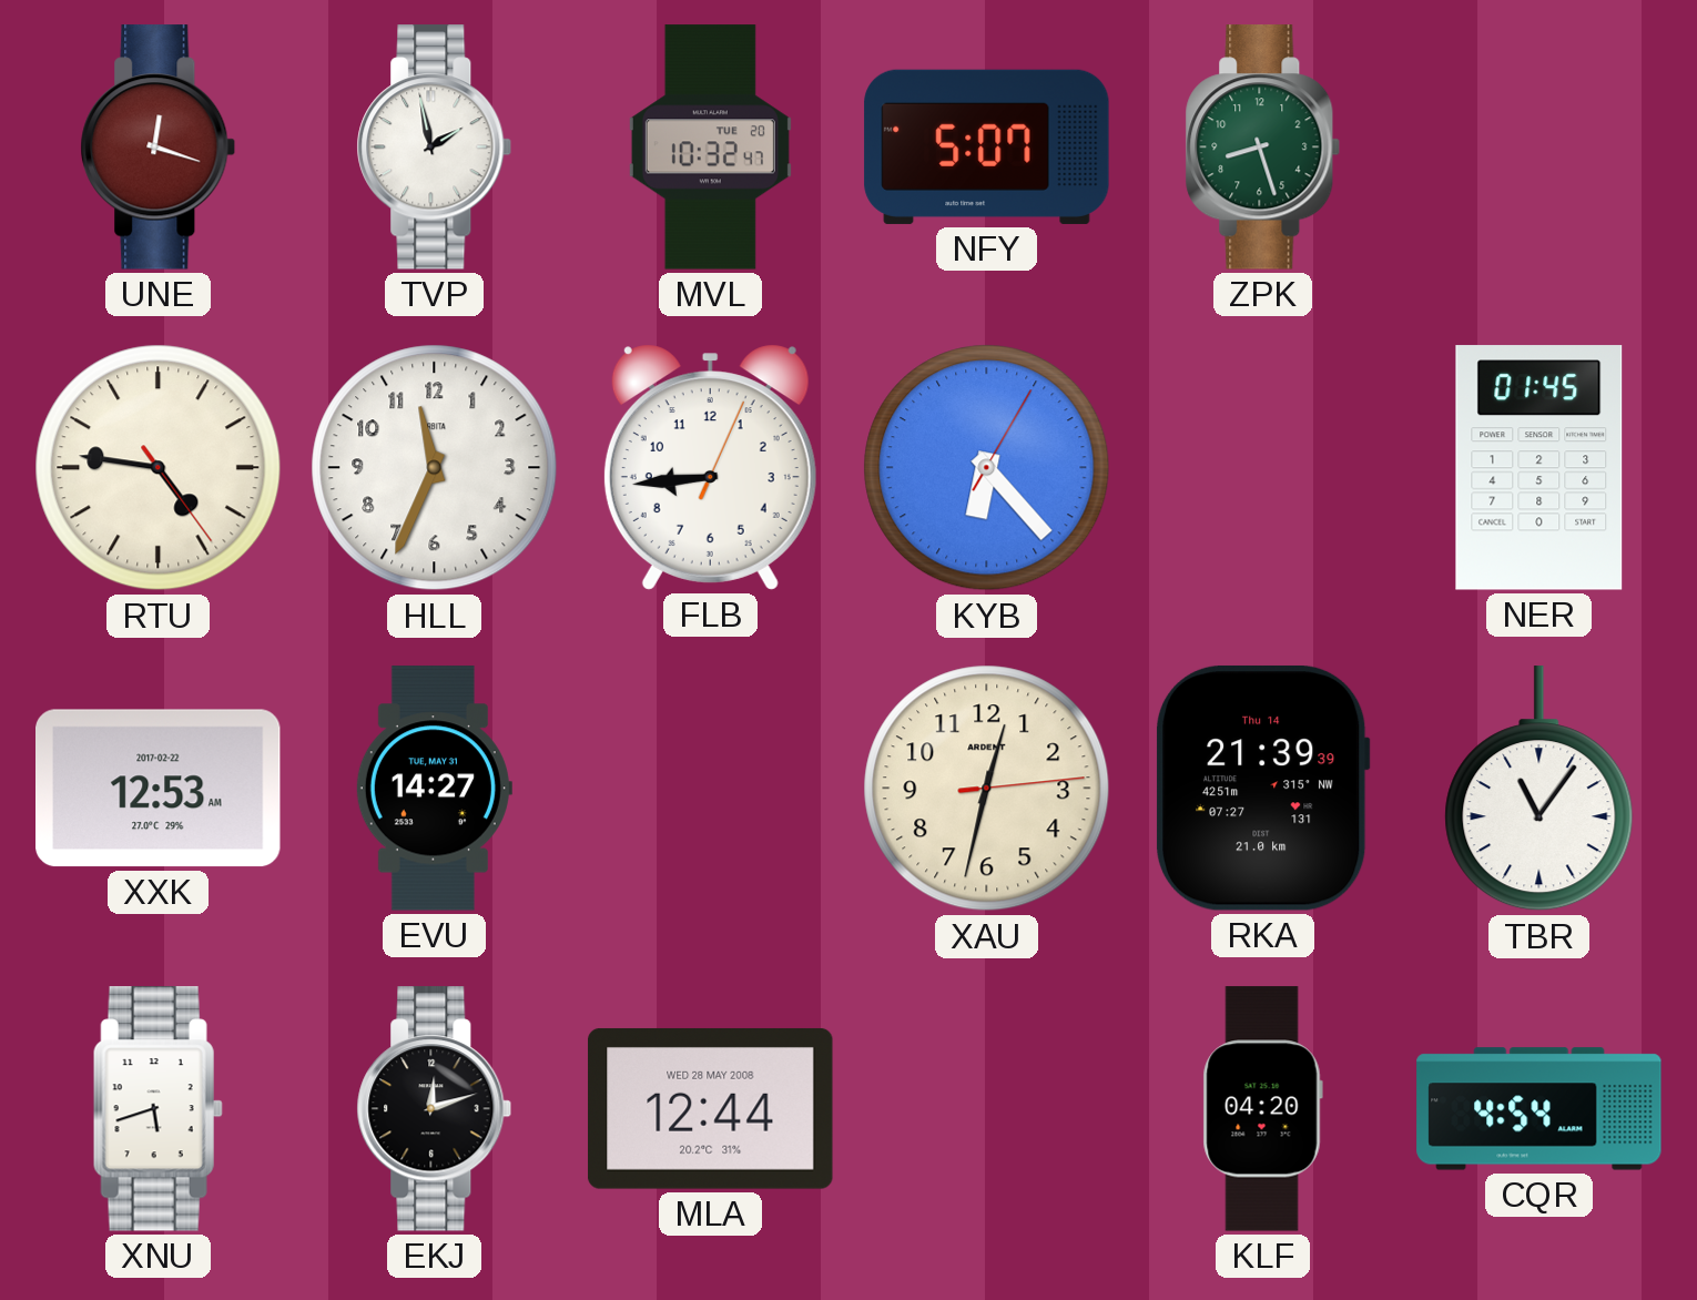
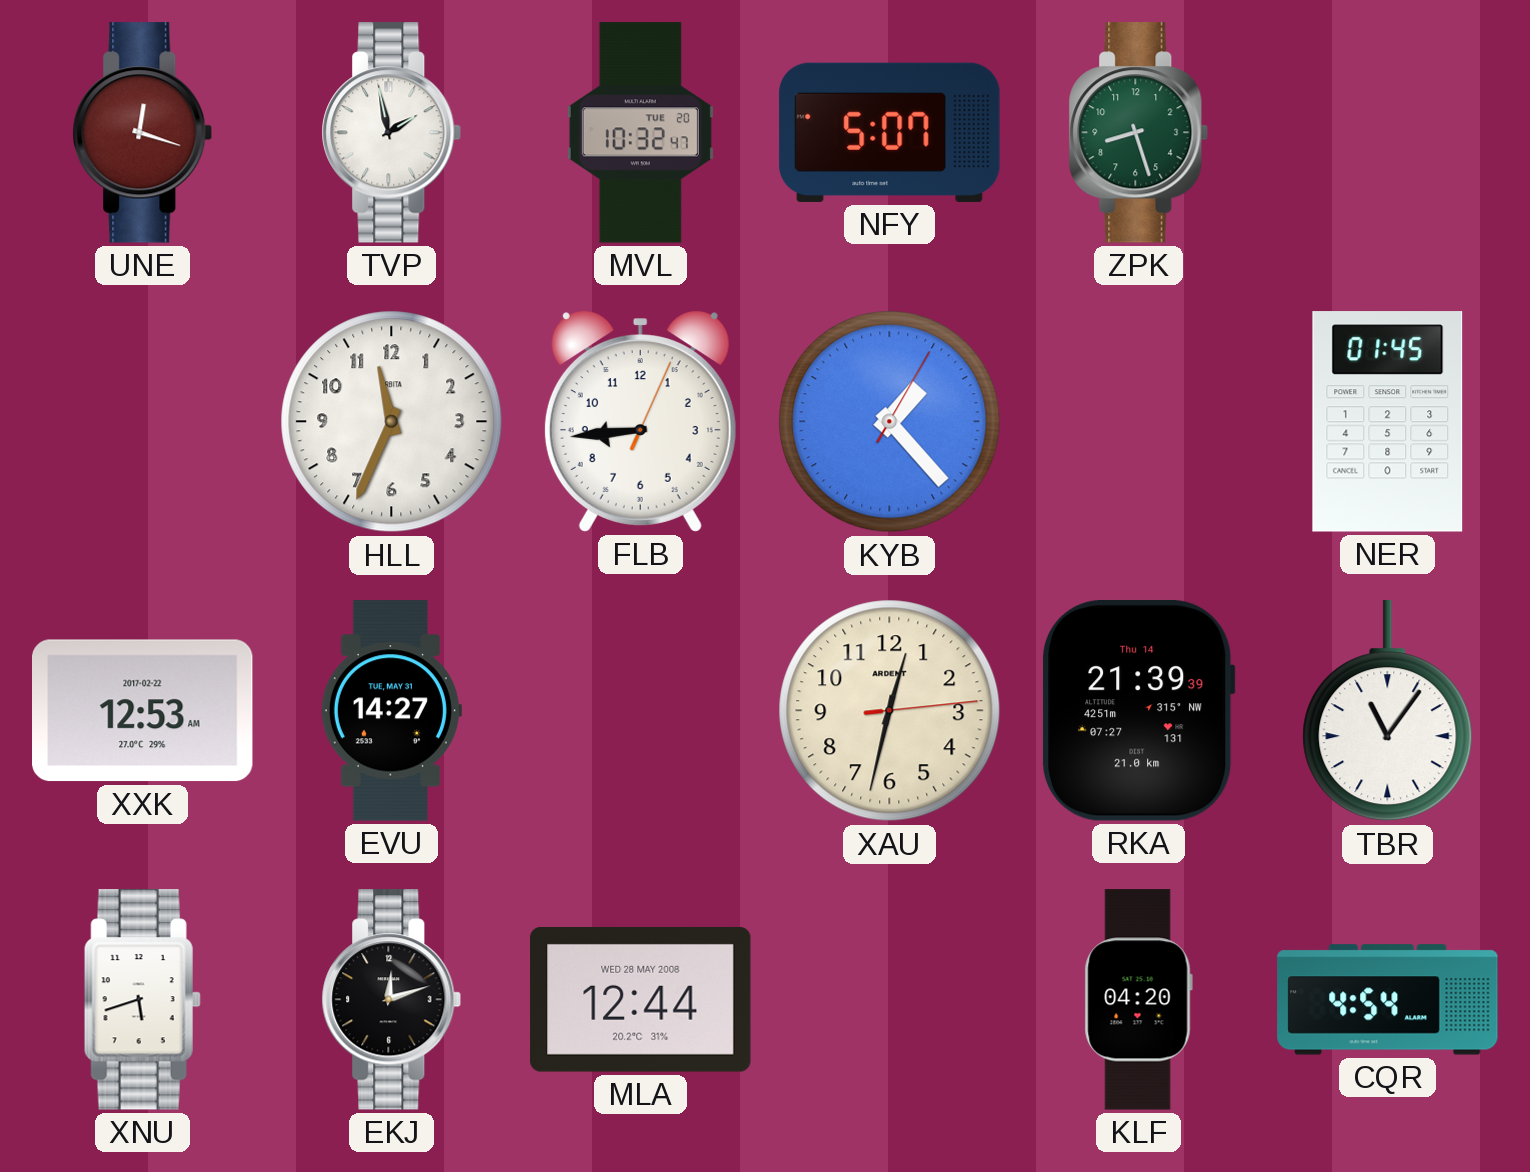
RTU: 4:46 -> none
KYB: 6:23 -> 1:23
